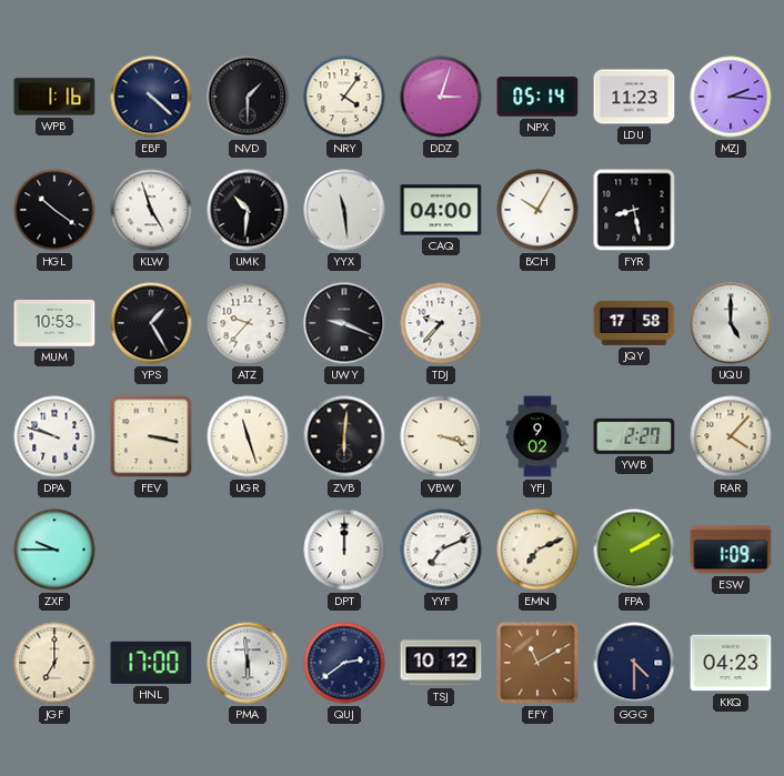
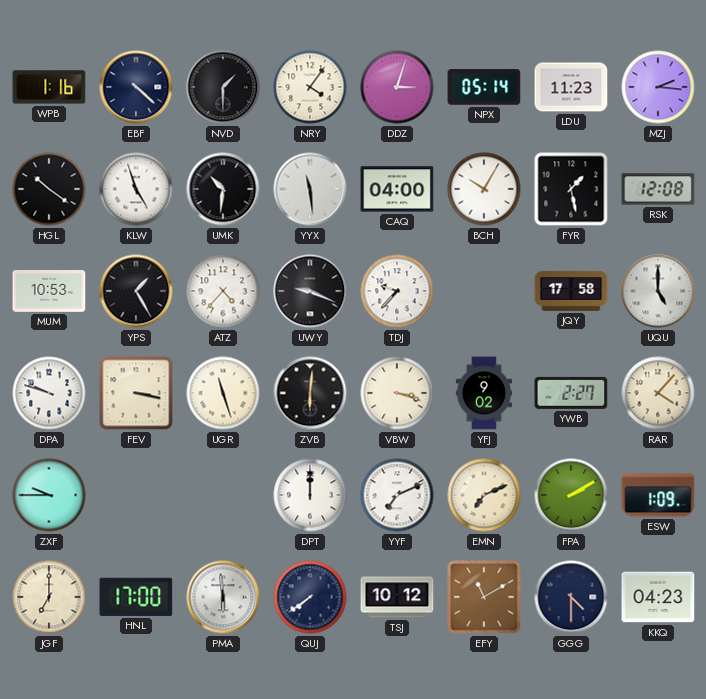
FYR: 8:28 -> 1:28
RSK: none -> 12:08
ATZ: 9:37 -> 4:37
QUJ: 2:39 -> 7:39
